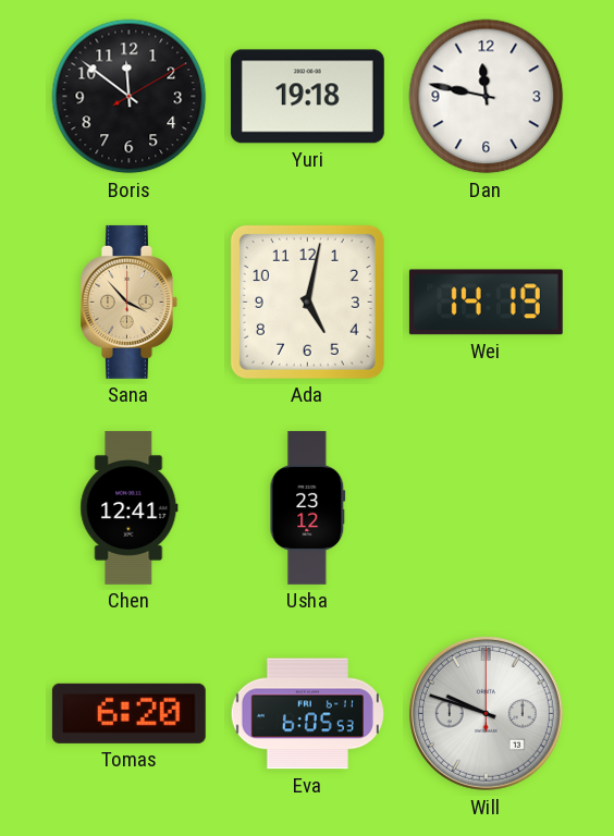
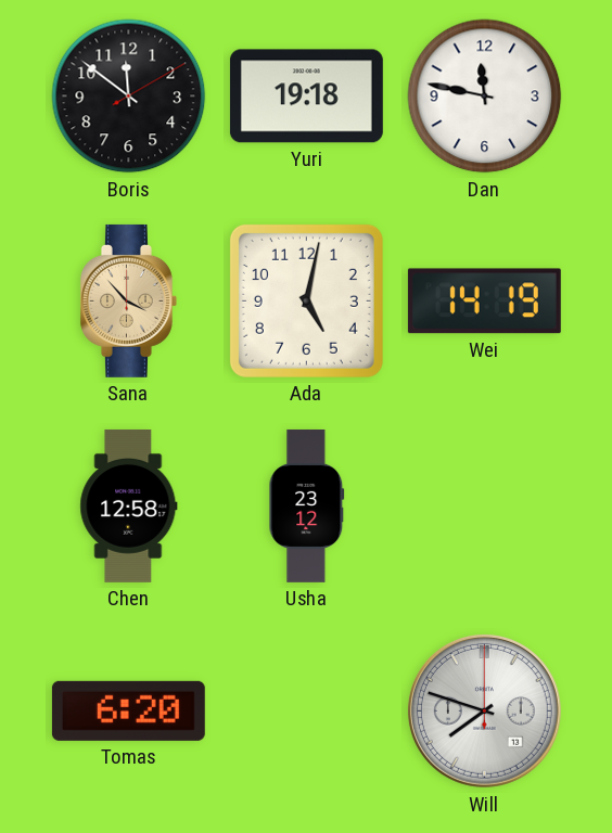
Chen: 12:41 -> 12:58
Eva: 6:05 -> none
Will: 9:48 -> 7:48
